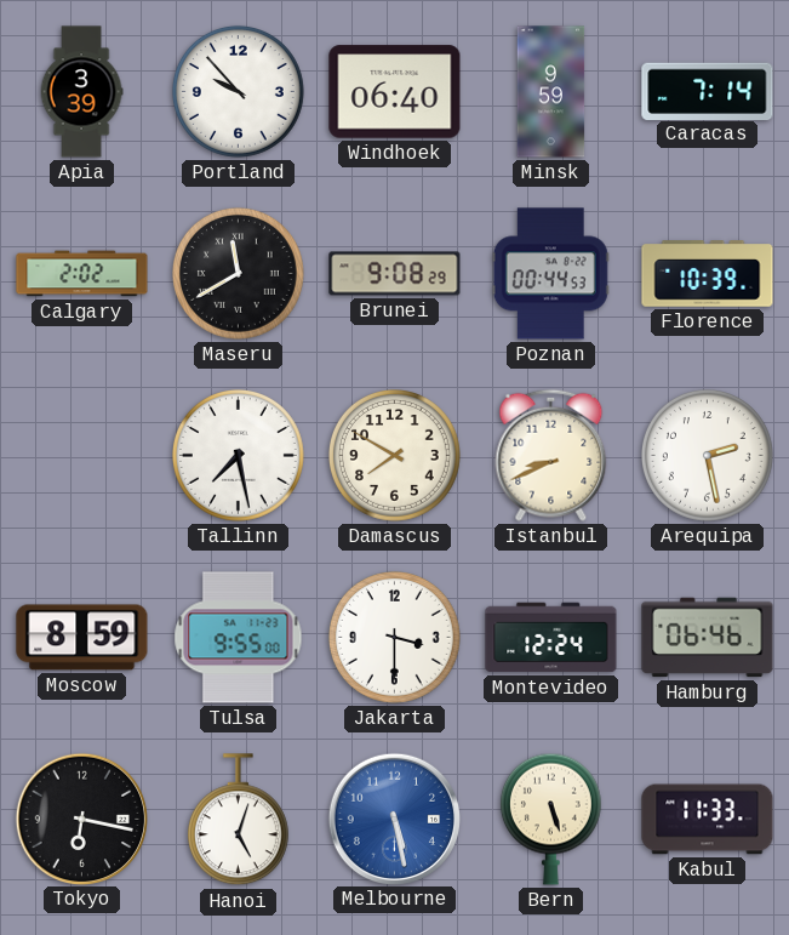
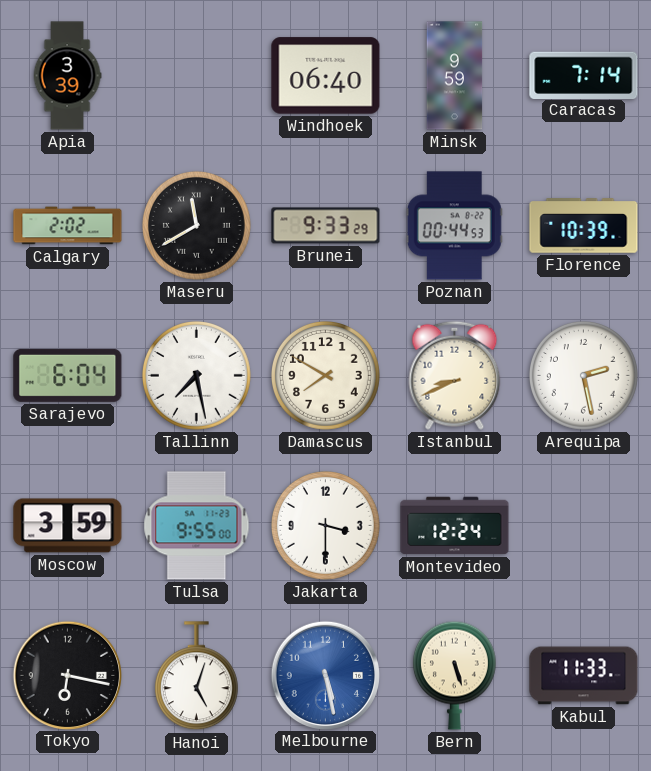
Portland: 9:53 -> none
Brunei: 9:08 -> 9:33
Sarajevo: none -> 6:04
Moscow: 8:59 -> 3:59
Hamburg: 06:46 -> none
